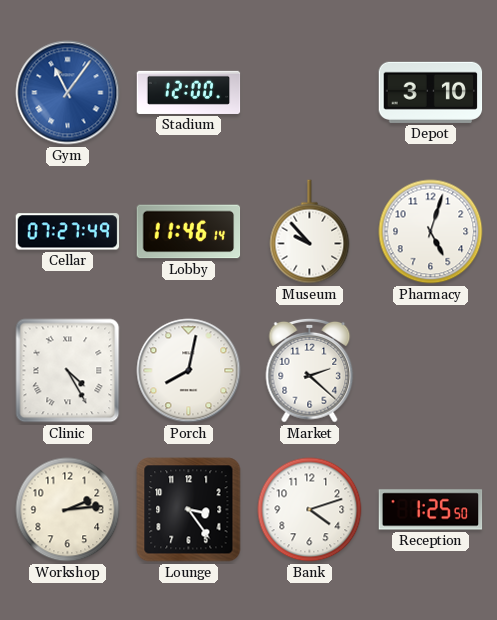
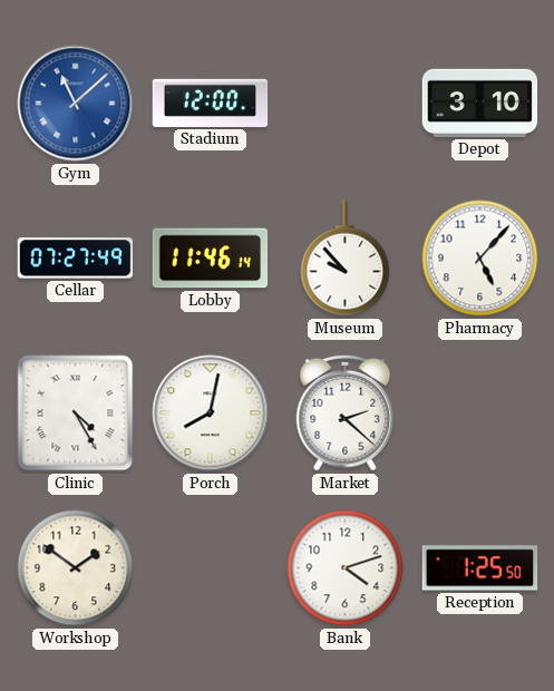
Gym: 11:06 -> 11:08
Pharmacy: 5:03 -> 5:07
Workshop: 2:14 -> 1:51
Lounge: 3:24 -> none
